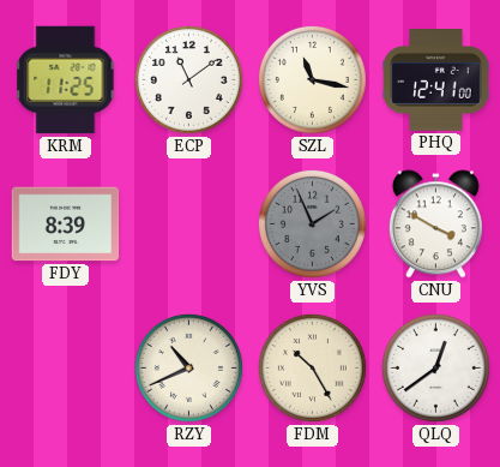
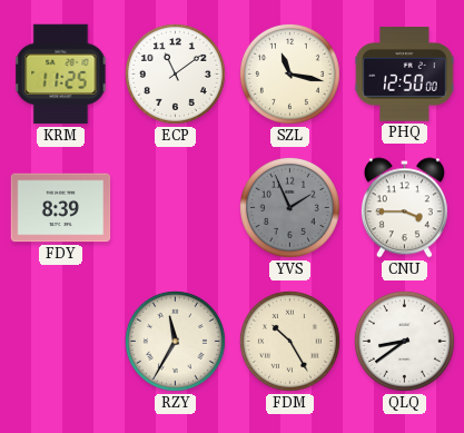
PHQ: 12:41 -> 12:50
CNU: 3:50 -> 3:45
RZY: 10:41 -> 11:35
QLQ: 12:39 -> 8:39
